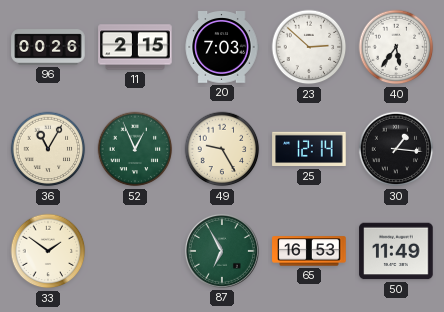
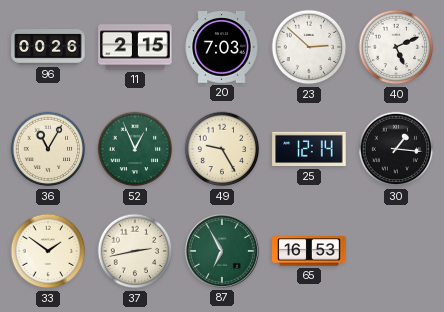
40: 5:36 -> 5:11
37: none -> 2:43
50: 11:49 -> none
